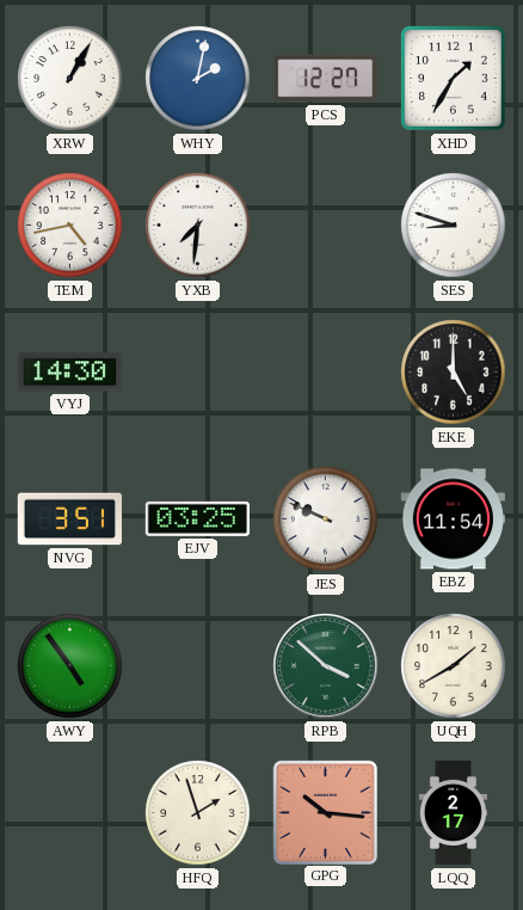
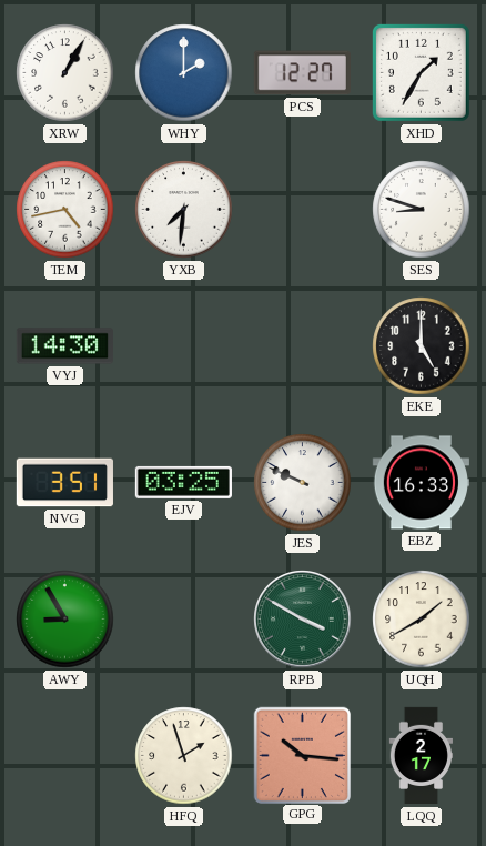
WHY: 2:02 -> 2:00
EBZ: 11:54 -> 16:33
AWY: 4:54 -> 8:55
RPB: 3:52 -> 3:50
